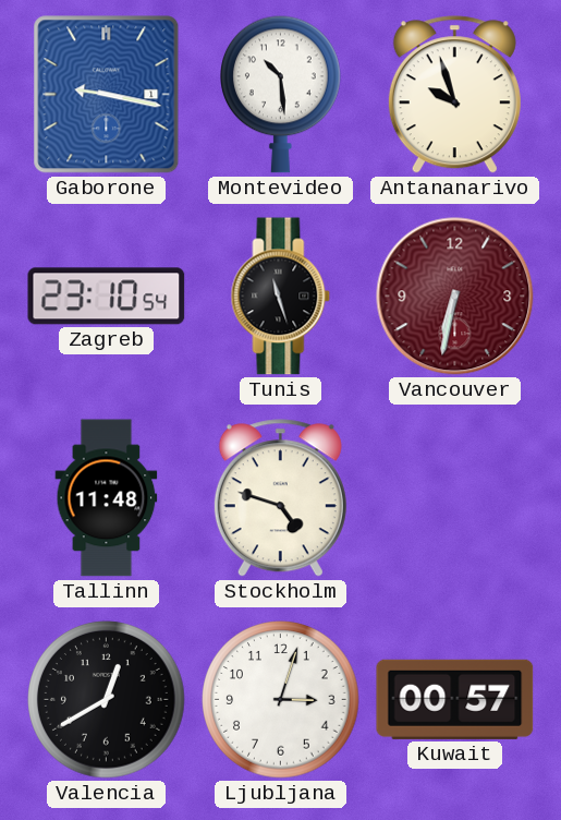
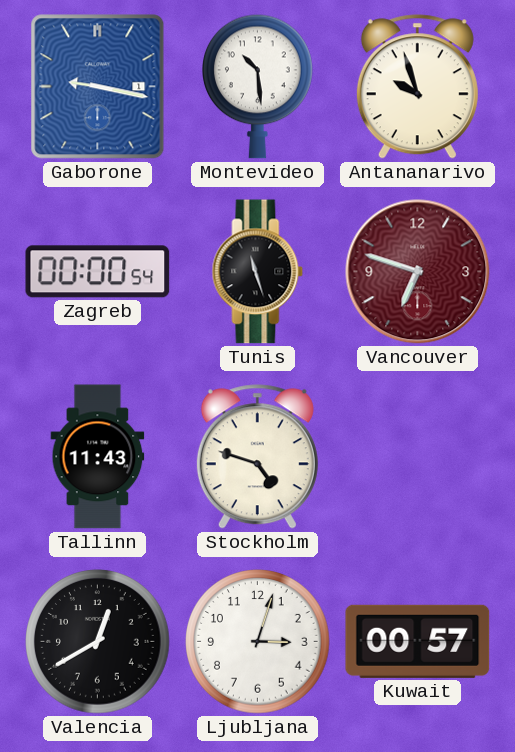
Zagreb: 23:10 -> 00:00
Vancouver: 6:32 -> 6:48
Tallinn: 11:48 -> 11:43
